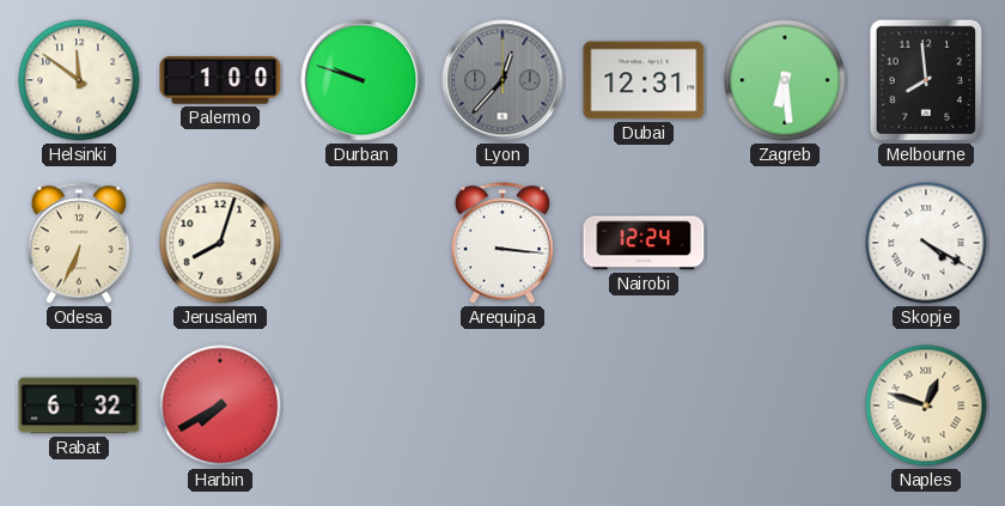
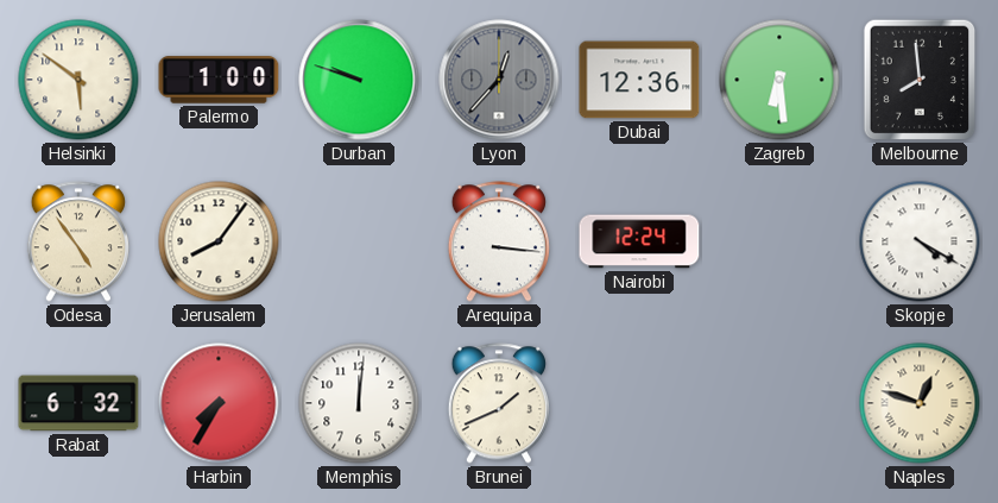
Helsinki: 11:51 -> 5:51
Dubai: 12:31 -> 12:36
Odesa: 6:34 -> 4:54
Jerusalem: 8:03 -> 8:06
Harbin: 7:40 -> 7:35
Memphis: none -> 12:01
Brunei: none -> 1:41
